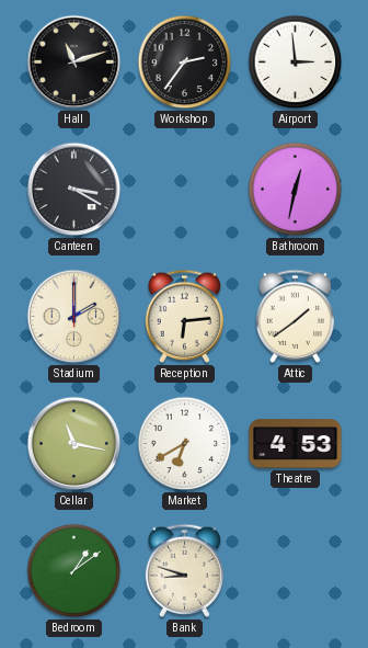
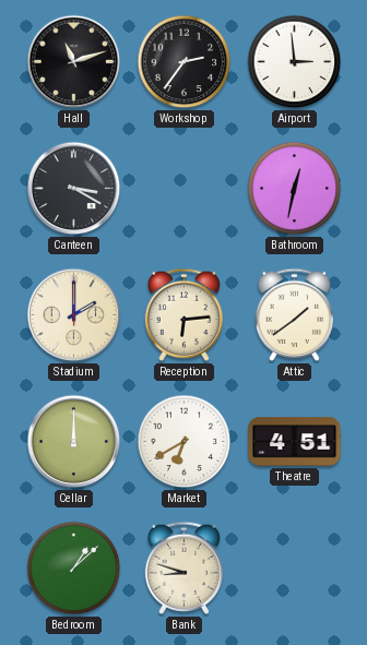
Cellar: 11:17 -> 12:00
Theatre: 4:53 -> 4:51
Bedroom: 1:09 -> 1:08
